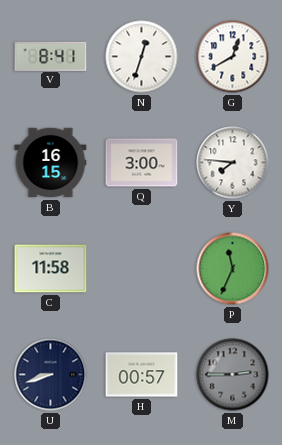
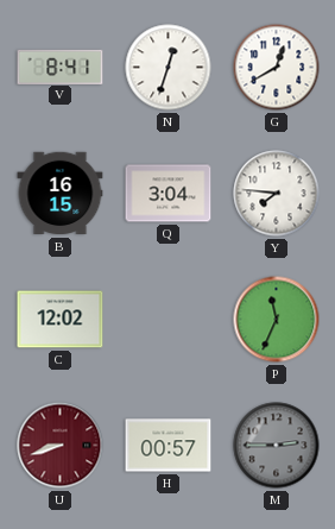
Q: 3:00 -> 3:04
C: 11:58 -> 12:02
U dial: navy -> burgundy
